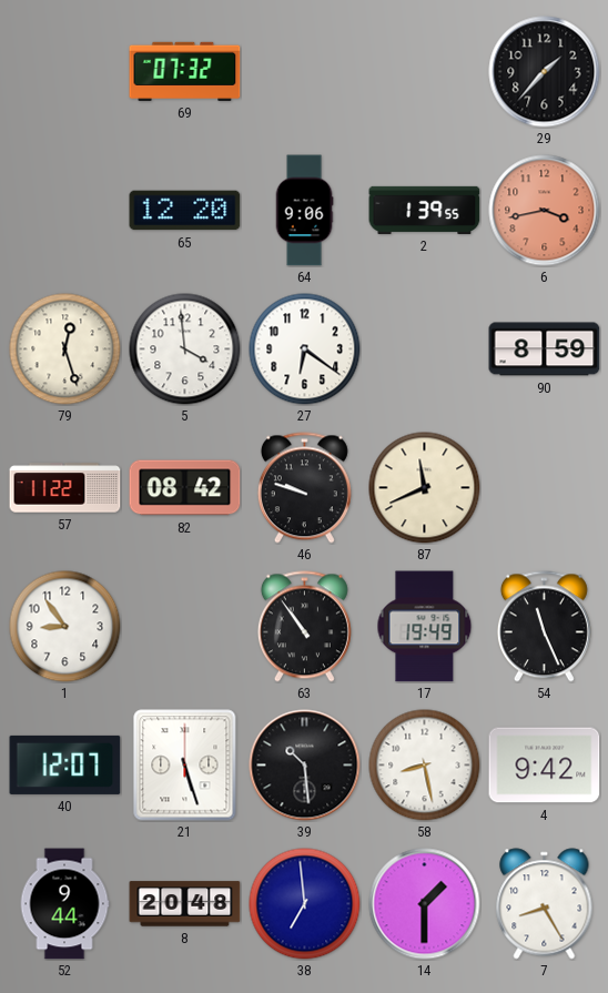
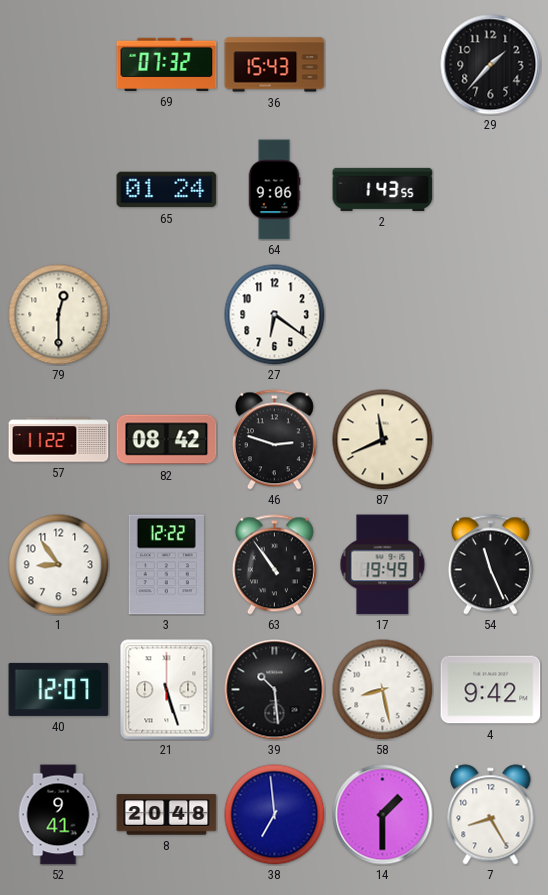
36: none -> 15:43
65: 12:20 -> 01:24
2: 1:39 -> 1:43
6: 3:43 -> none
79: 12:27 -> 12:30
5: 3:59 -> none
90: 8:59 -> none
46: 9:48 -> 2:48
3: none -> 12:22
52: 9:44 -> 9:41
